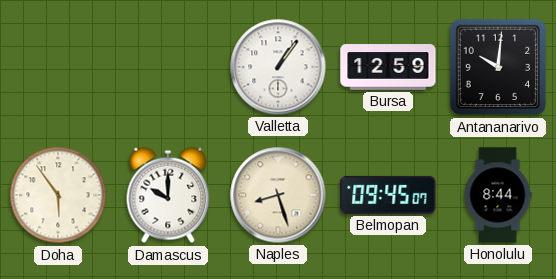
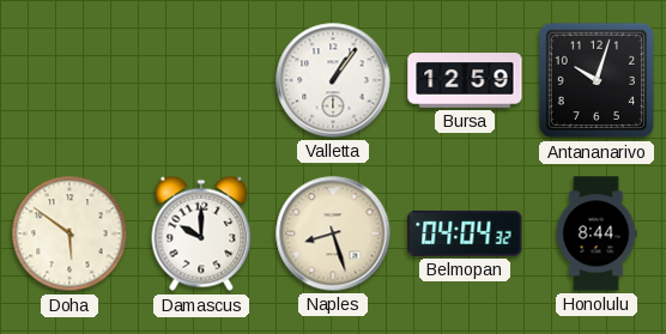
Antananarivo: 10:01 -> 10:03
Doha: 5:54 -> 5:51
Belmopan: 09:45 -> 04:04
